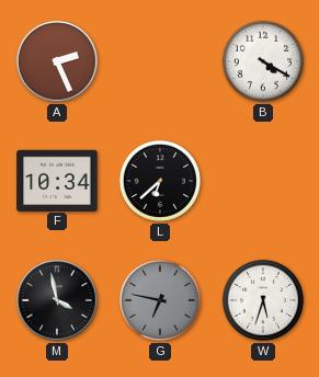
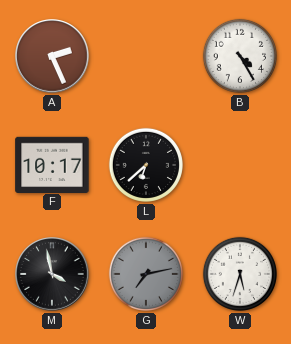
B: 4:20 -> 4:25
F: 10:34 -> 10:17
G: 6:47 -> 7:13
